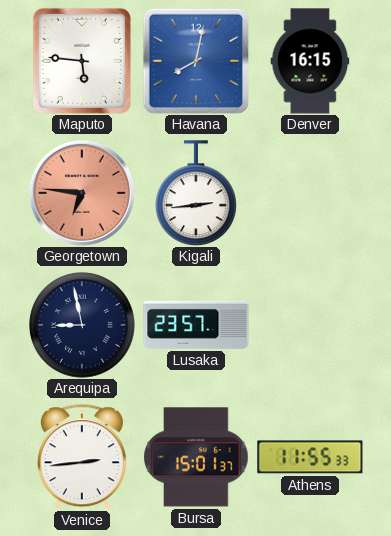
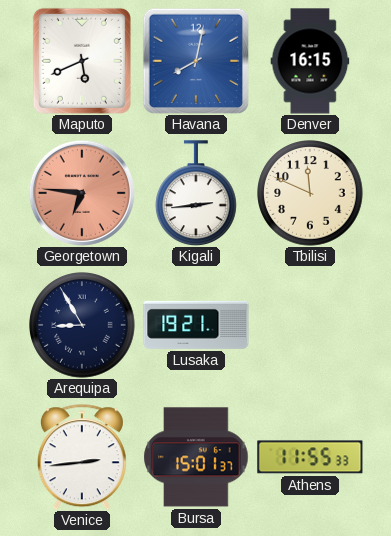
Maputo: 5:46 -> 5:41
Tbilisi: none -> 11:49
Arequipa: 8:58 -> 8:55
Lusaka: 23:57 -> 19:21
